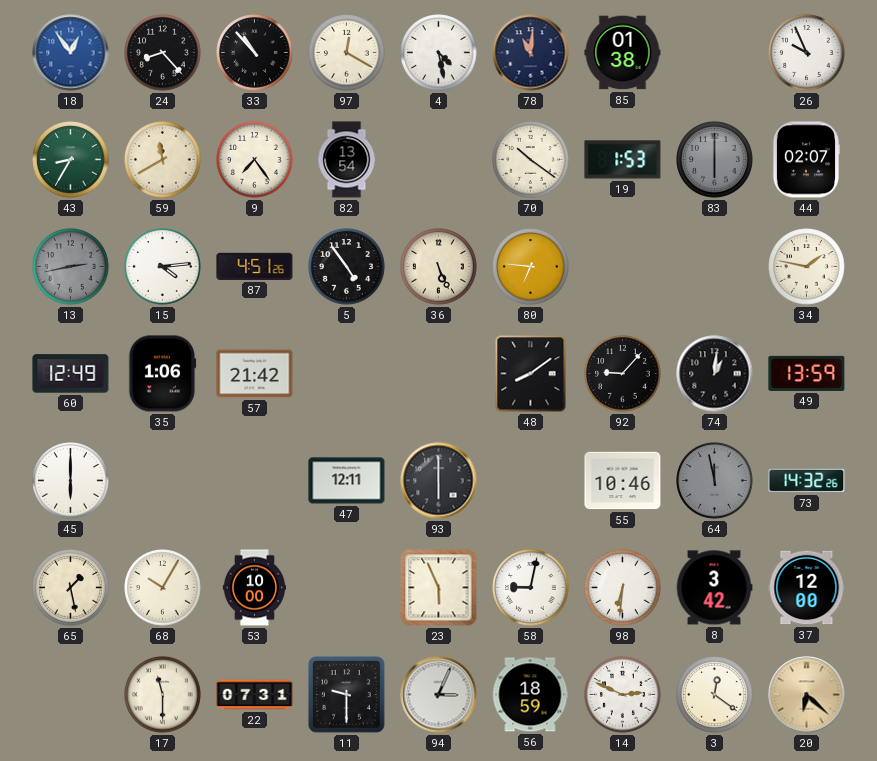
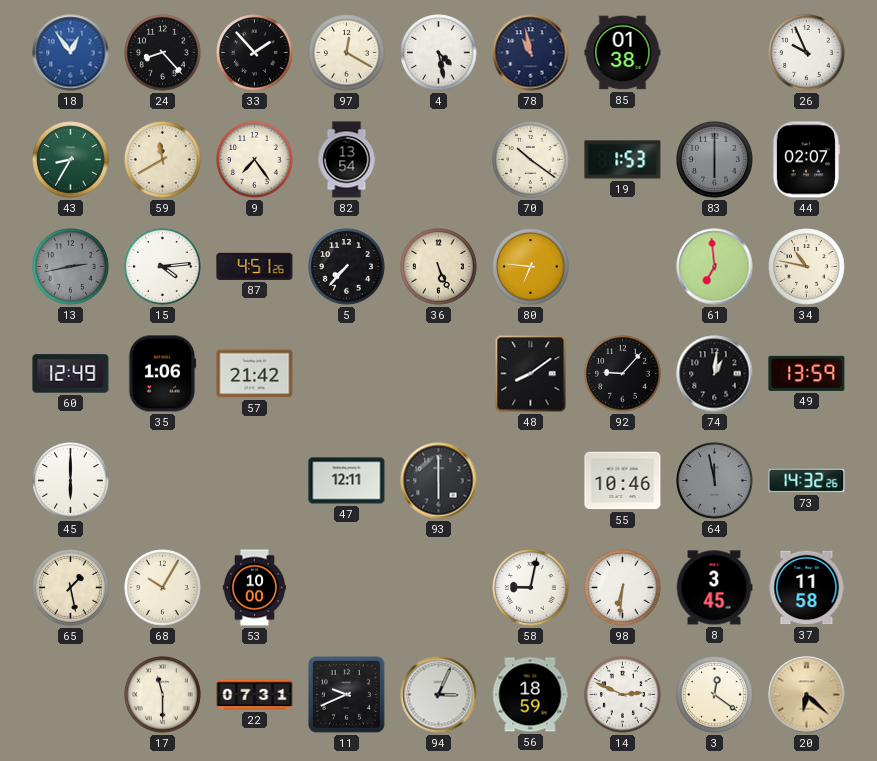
33: 10:53 -> 1:53
78: 11:01 -> 10:58
5: 4:54 -> 7:37
61: none -> 6:59
34: 1:47 -> 10:47
23: 5:56 -> none
8: 3:42 -> 3:45
37: 12:00 -> 11:58
11: 9:30 -> 9:41
